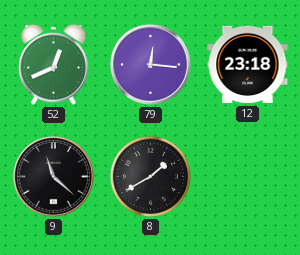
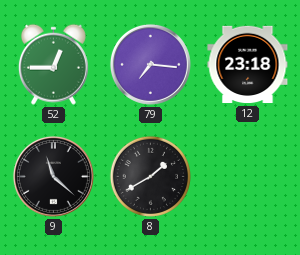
52: 12:41 -> 12:45
79: 12:16 -> 7:16
